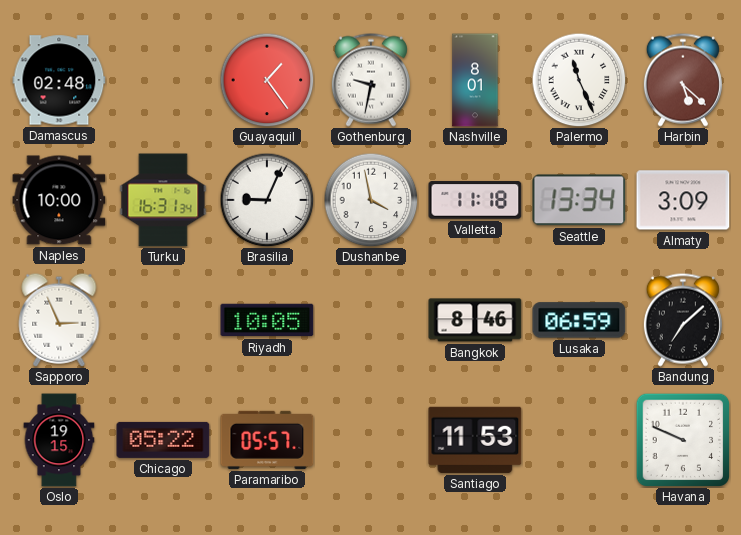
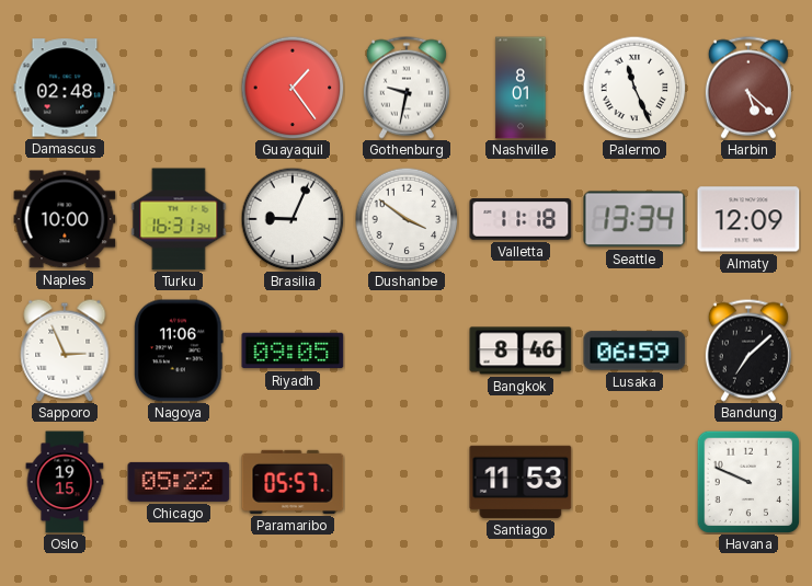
Dushanbe: 3:58 -> 3:51
Almaty: 3:09 -> 12:09
Nagoya: none -> 11:06
Riyadh: 10:05 -> 09:05
